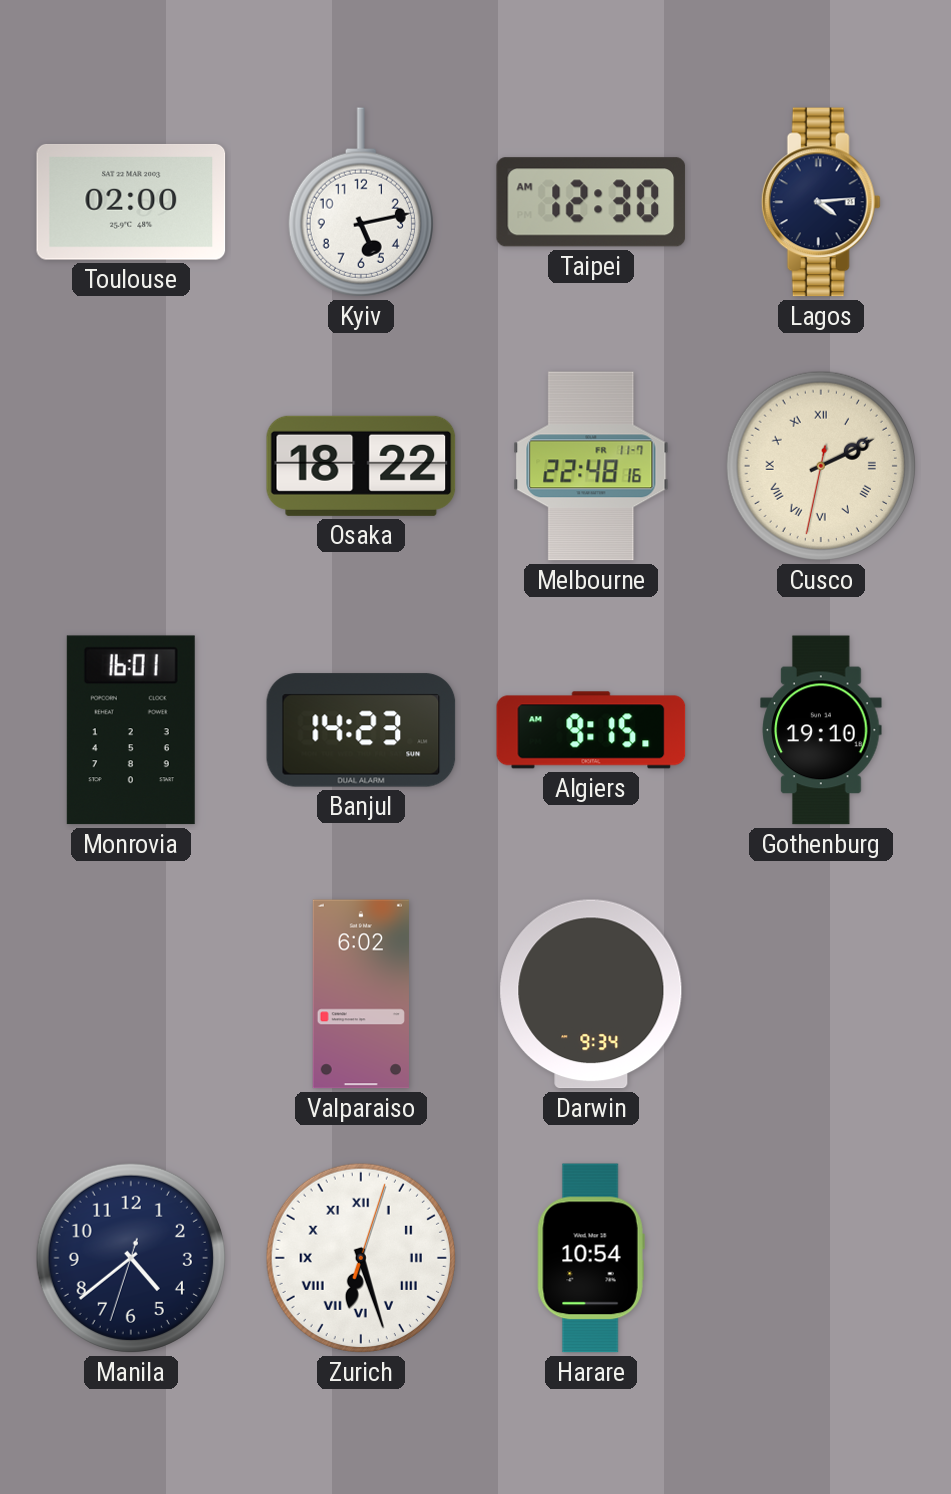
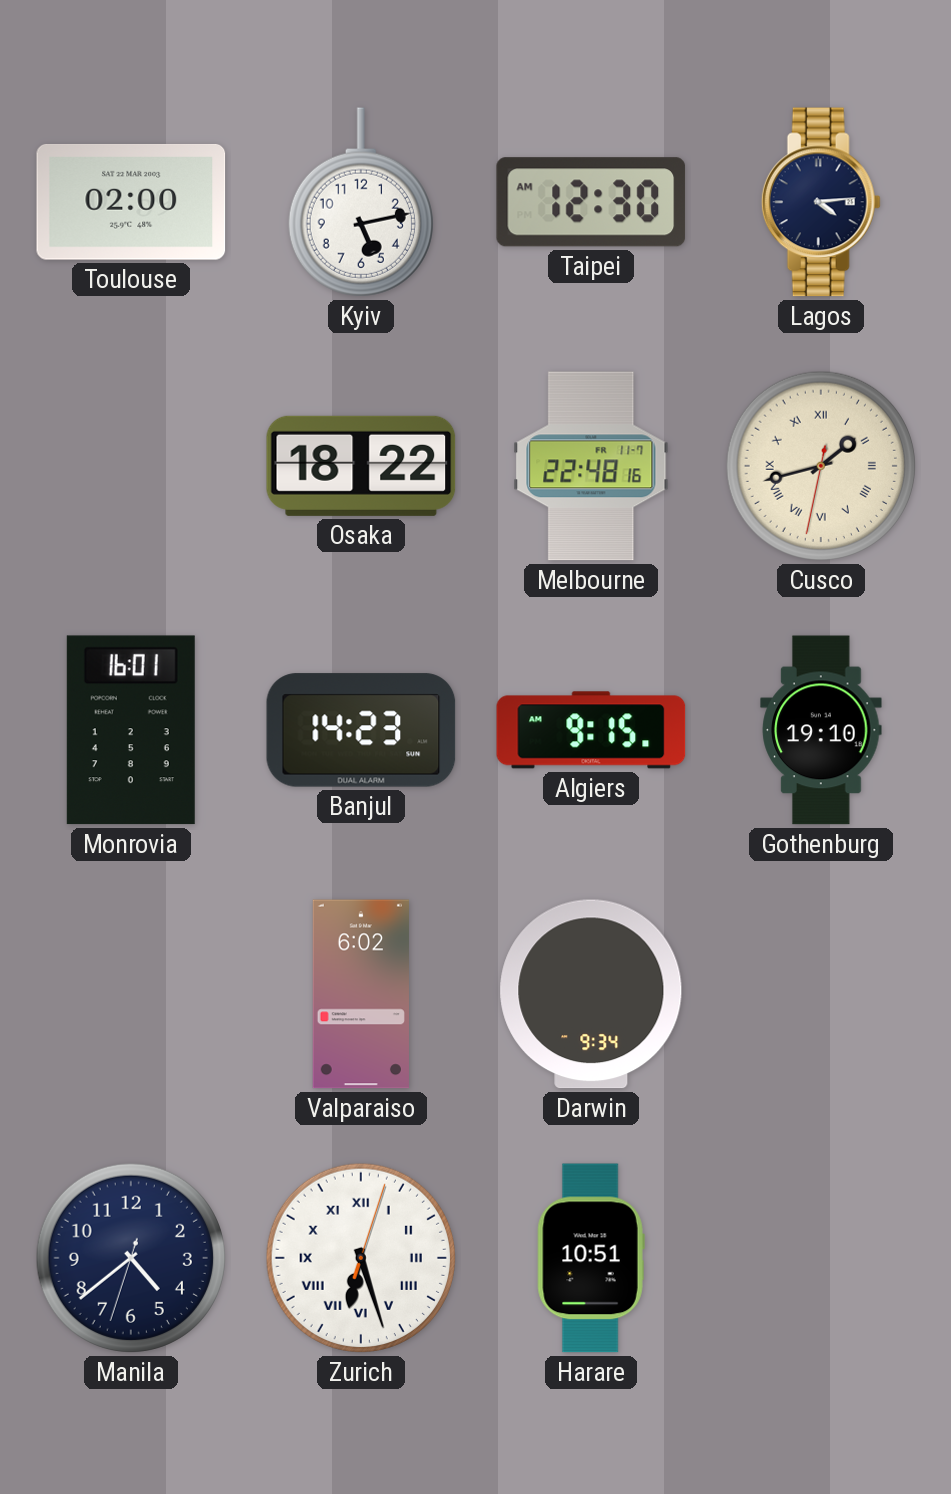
Cusco: 2:10 -> 1:42
Harare: 10:54 -> 10:51
